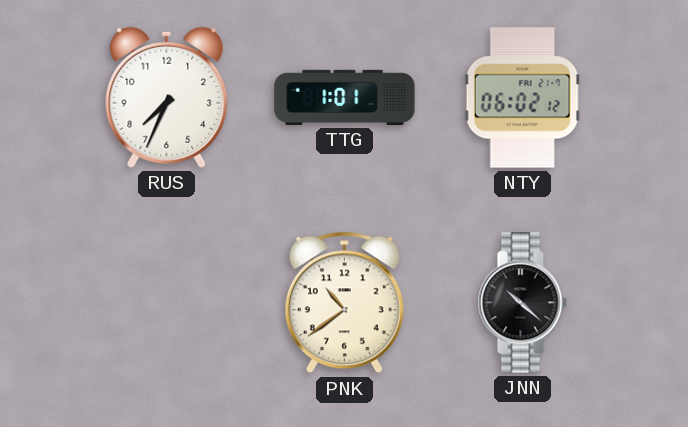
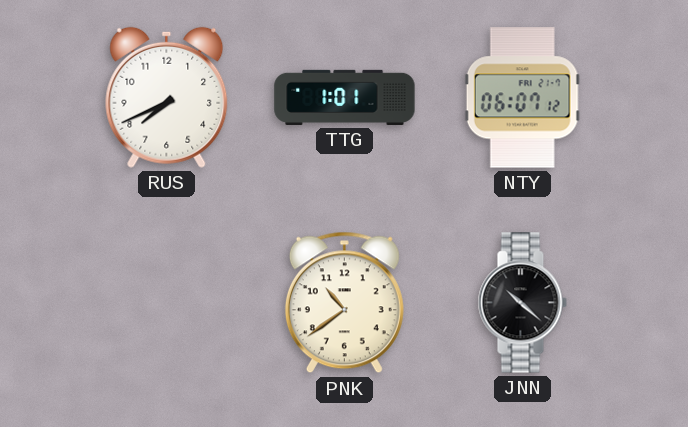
RUS: 7:34 -> 7:41
NTY: 06:02 -> 06:07
